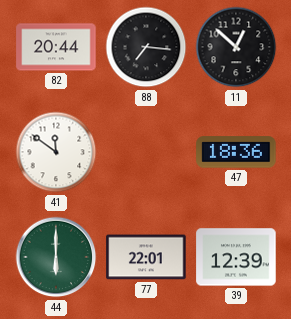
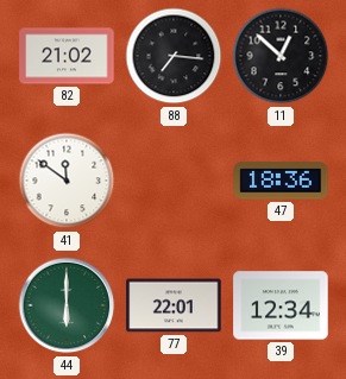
82: 20:44 -> 21:02
39: 12:39 -> 12:34
